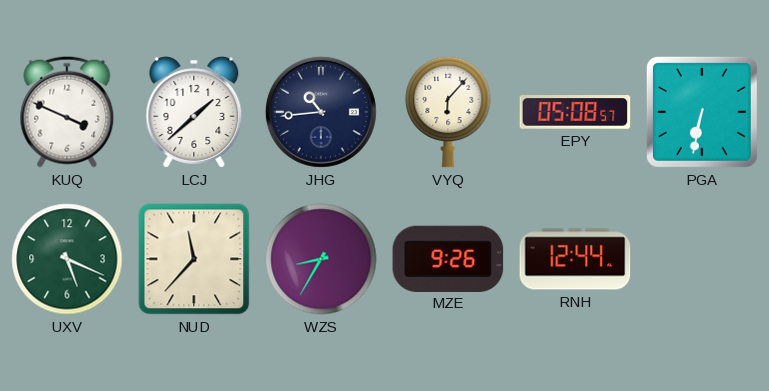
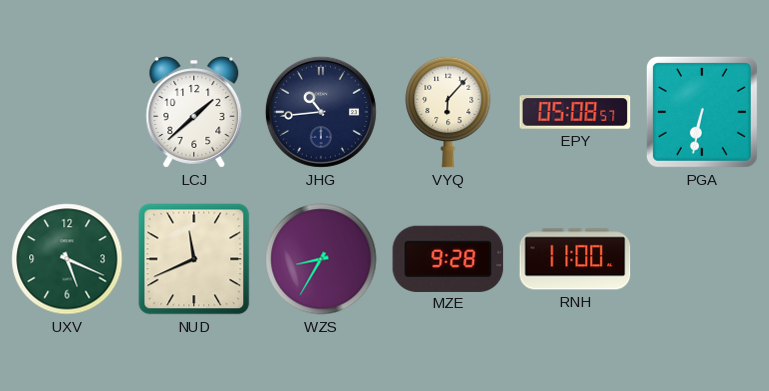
KUQ: 3:49 -> none
NUD: 11:37 -> 11:41
MZE: 9:26 -> 9:28
RNH: 12:44 -> 11:00
